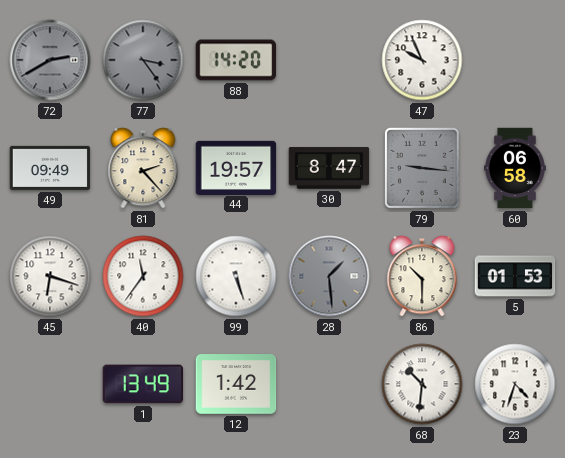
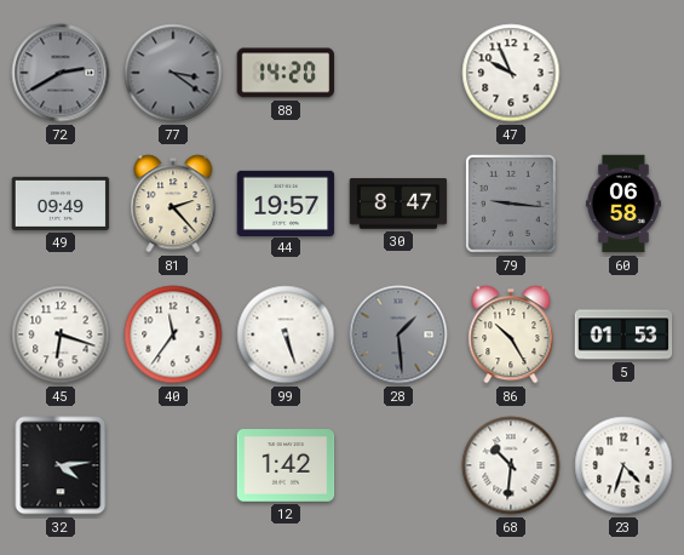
77: 3:24 -> 3:21
86: 10:30 -> 10:25
32: none -> 4:14
1: 13:49 -> none
